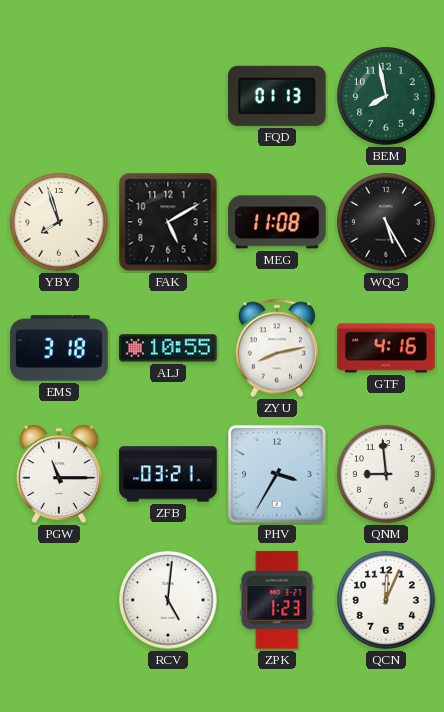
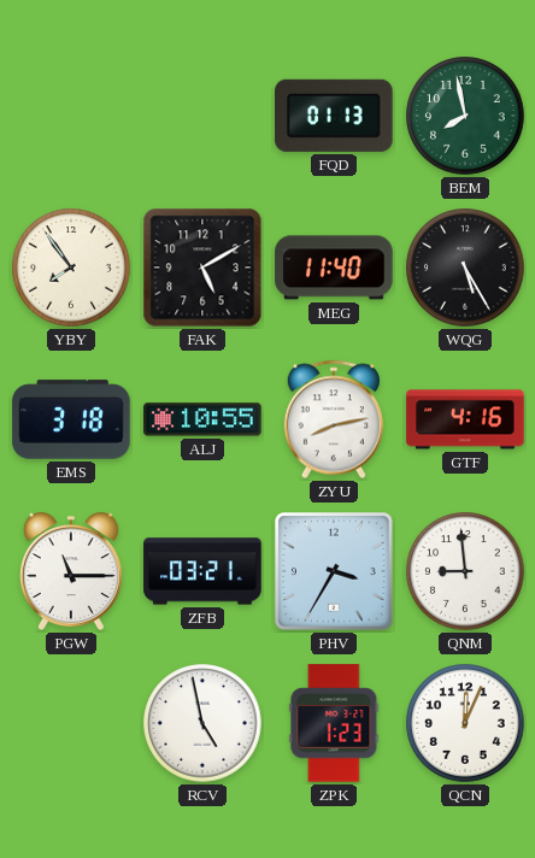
YBY: 7:57 -> 7:54
MEG: 11:08 -> 11:40
RCV: 5:01 -> 4:58
